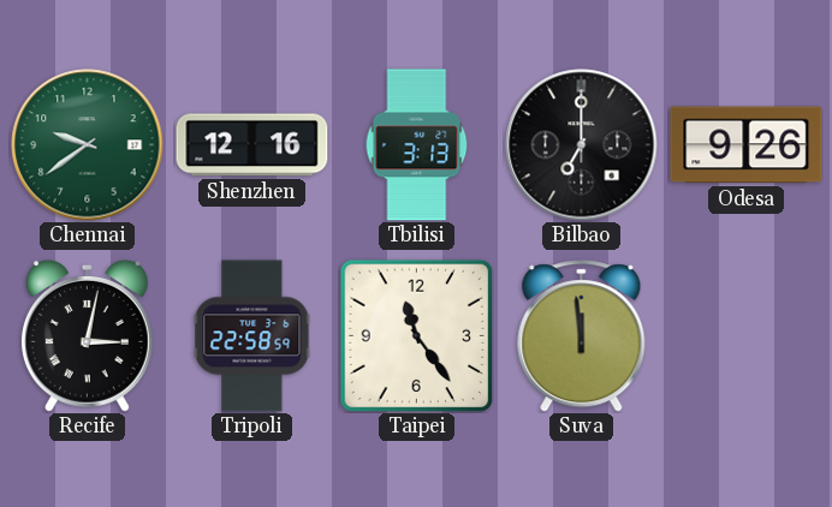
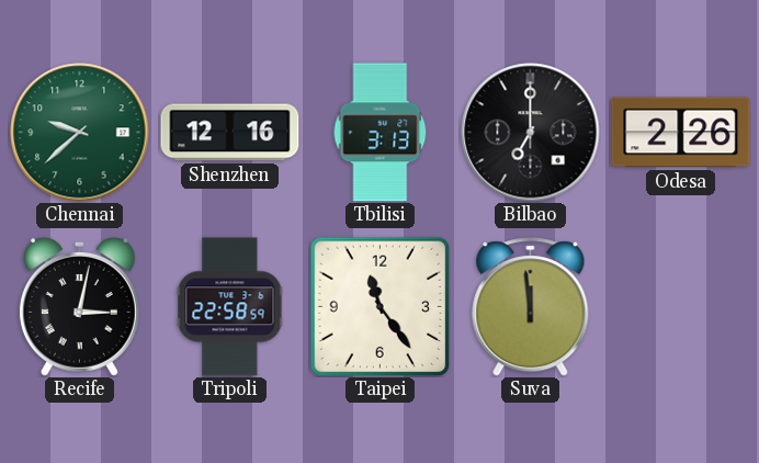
Chennai: 9:39 -> 9:38
Odesa: 9:26 -> 2:26
